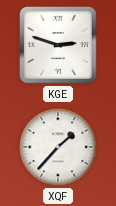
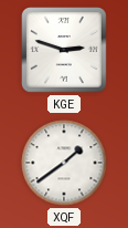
XQF: 1:37 -> 1:39
